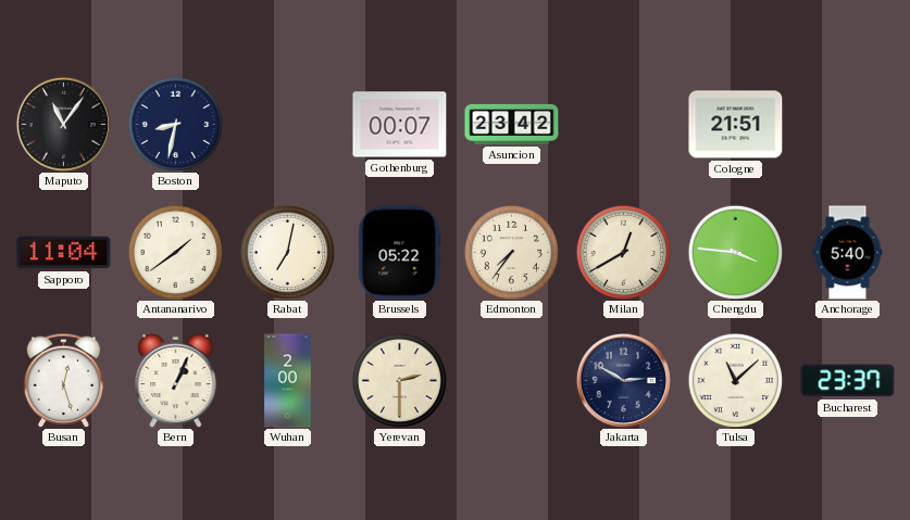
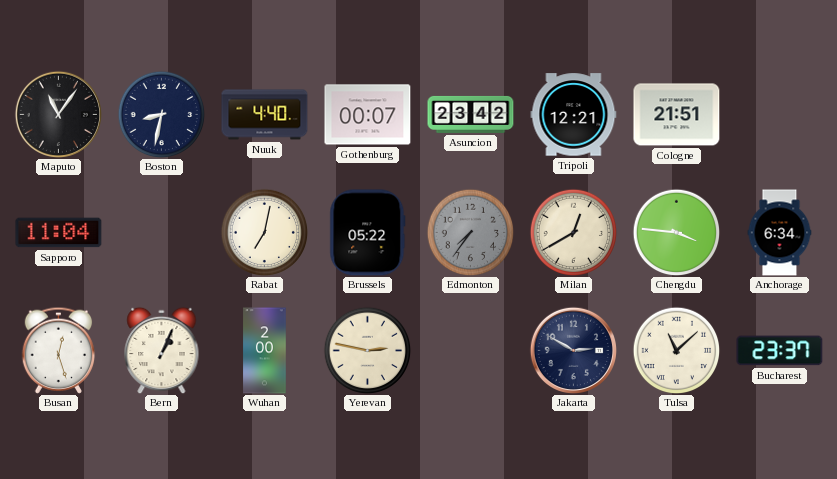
Nuuk: none -> 4:40
Tripoli: none -> 12:21
Antananarivo: 1:39 -> none
Edmonton dial: cream -> grey
Anchorage: 5:40 -> 6:34
Yerevan: 2:30 -> 2:47
